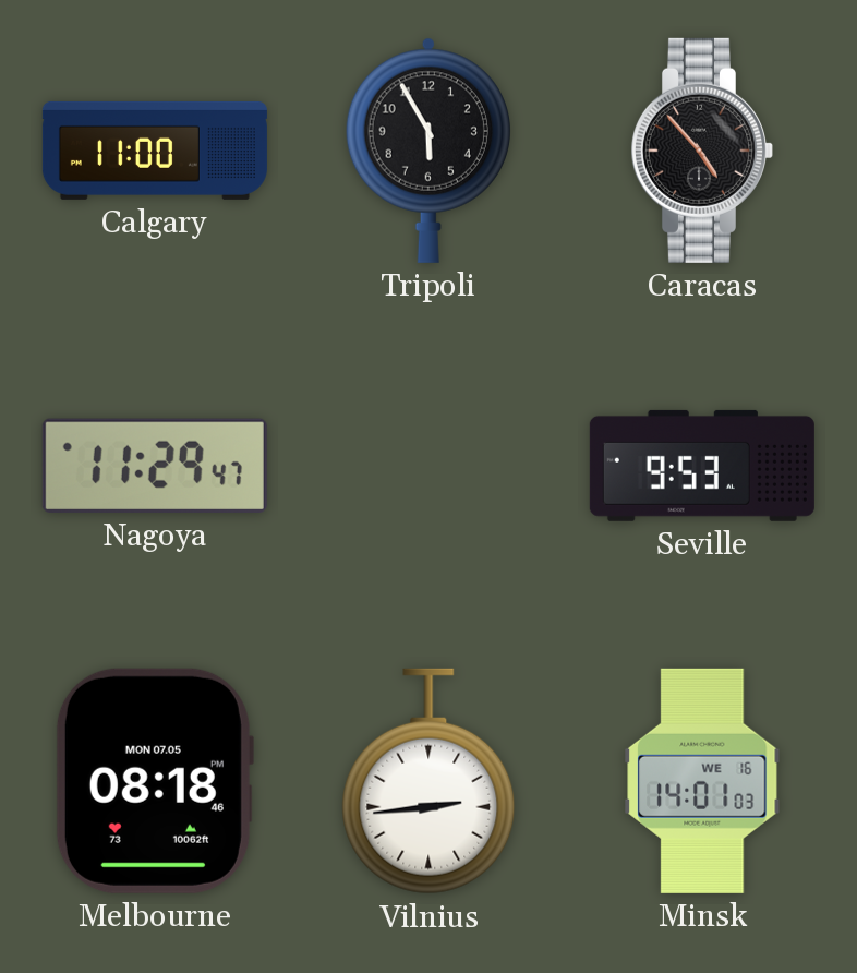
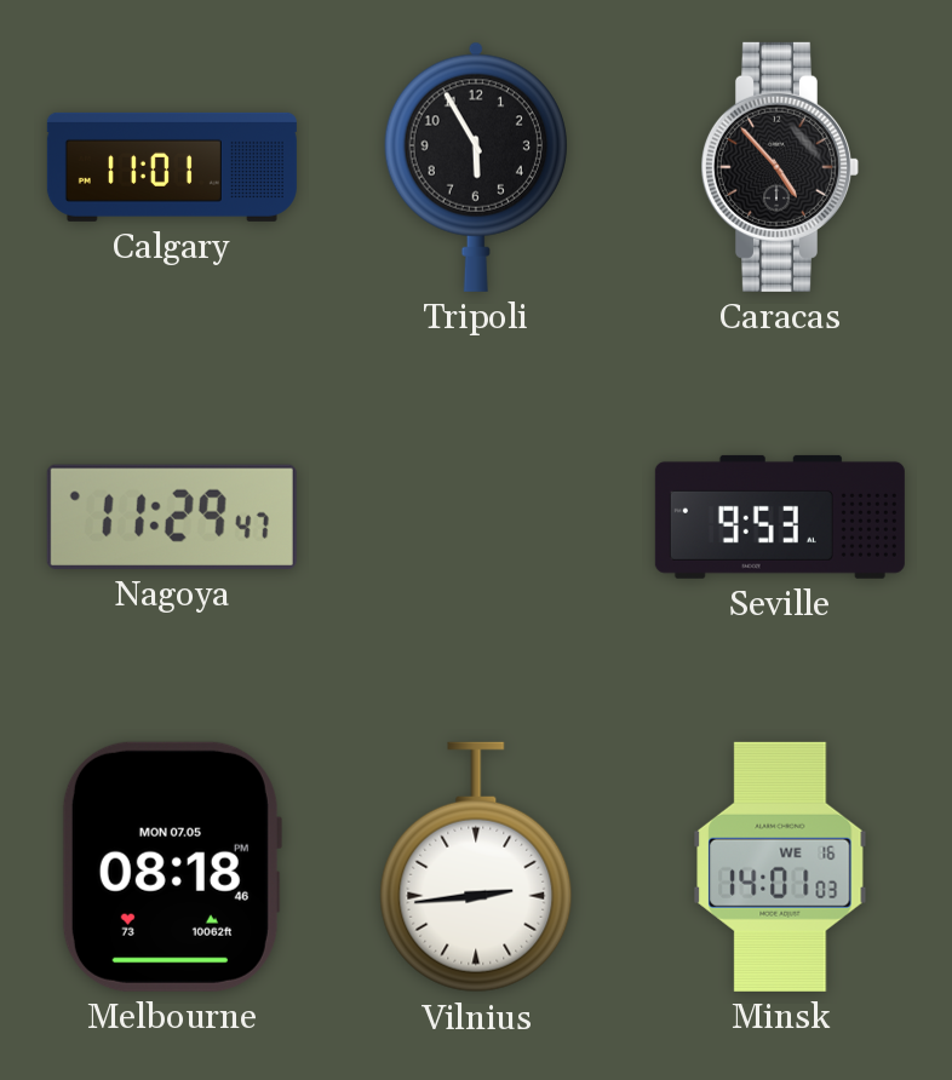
Calgary: 11:00 -> 11:01
